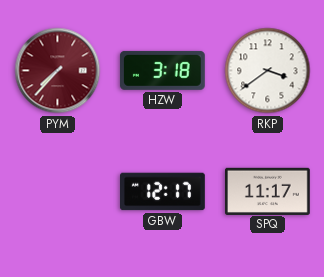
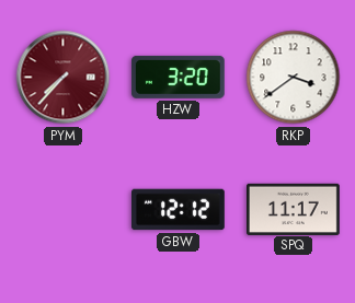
HZW: 3:18 -> 3:20
GBW: 12:17 -> 12:12
